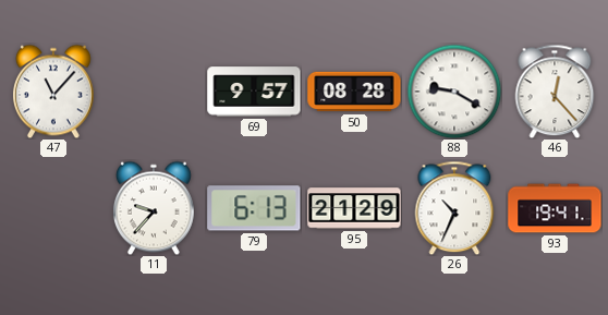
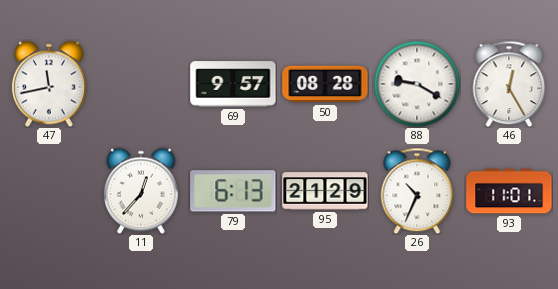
47: 11:07 -> 11:43
46: 12:23 -> 12:25
11: 9:37 -> 12:37
93: 19:41 -> 11:01
